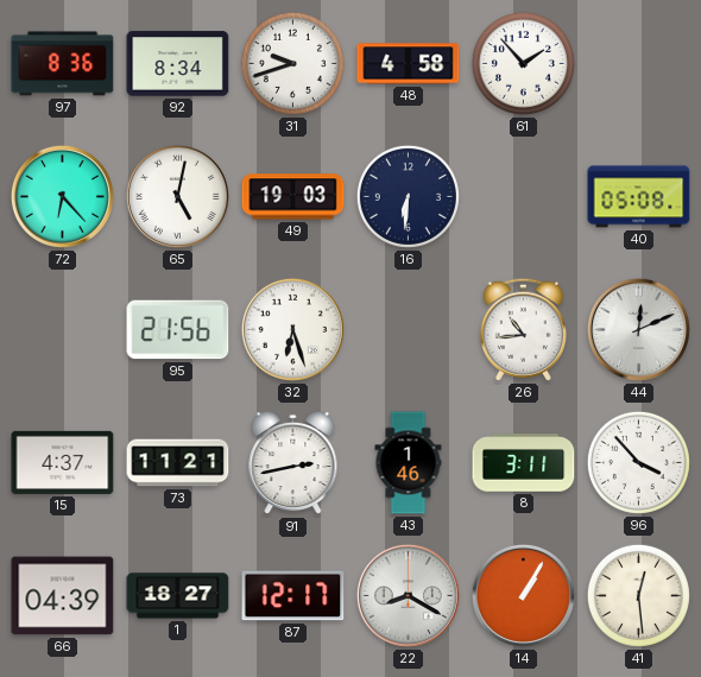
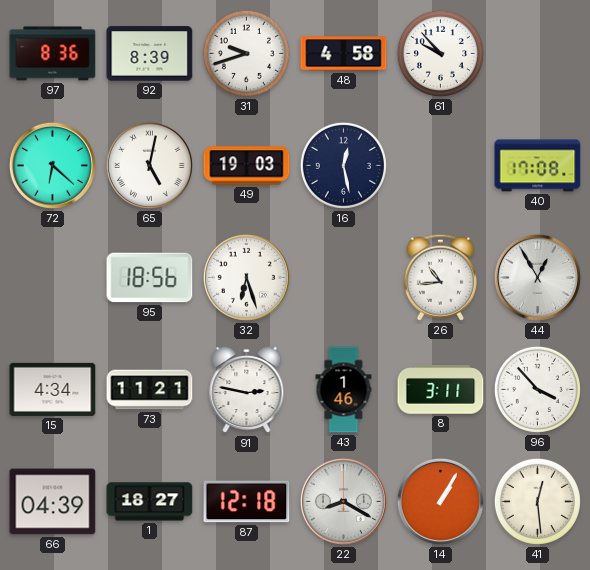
92: 8:34 -> 8:39
61: 1:53 -> 9:53
72: 6:23 -> 6:22
16: 6:31 -> 12:28
40: 05:08 -> 17:08
95: 21:56 -> 18:56
44: 12:11 -> 12:55
15: 4:37 -> 4:34
91: 2:43 -> 2:47
87: 12:17 -> 12:18
